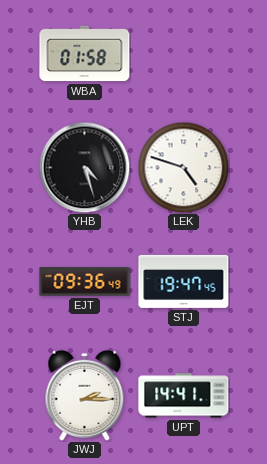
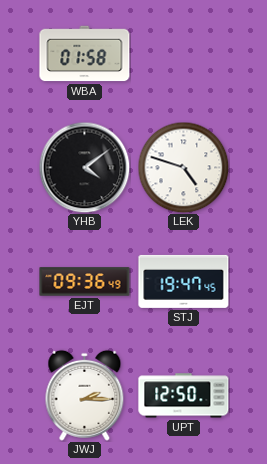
YHB: 4:27 -> 4:09
UPT: 14:41 -> 12:50
